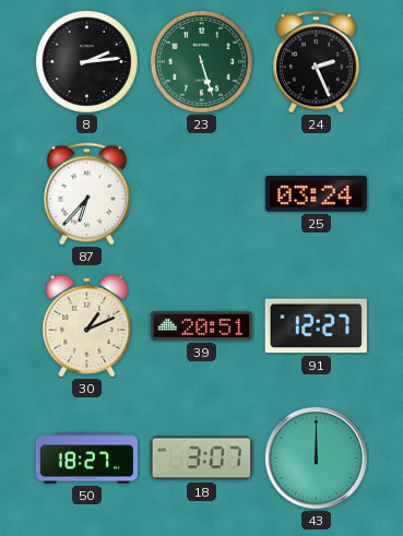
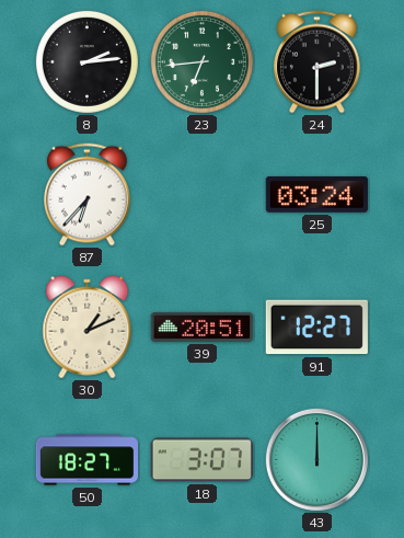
23: 5:27 -> 6:44
24: 2:26 -> 2:30
